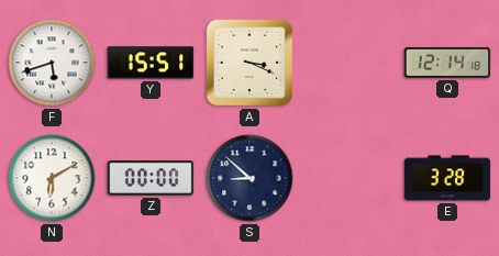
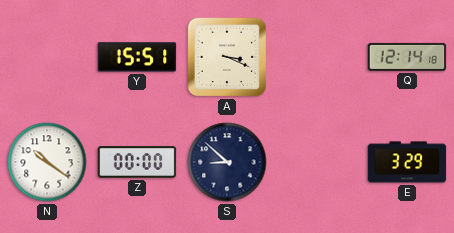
F: 5:42 -> none
N: 6:10 -> 10:21
E: 3:28 -> 3:29
